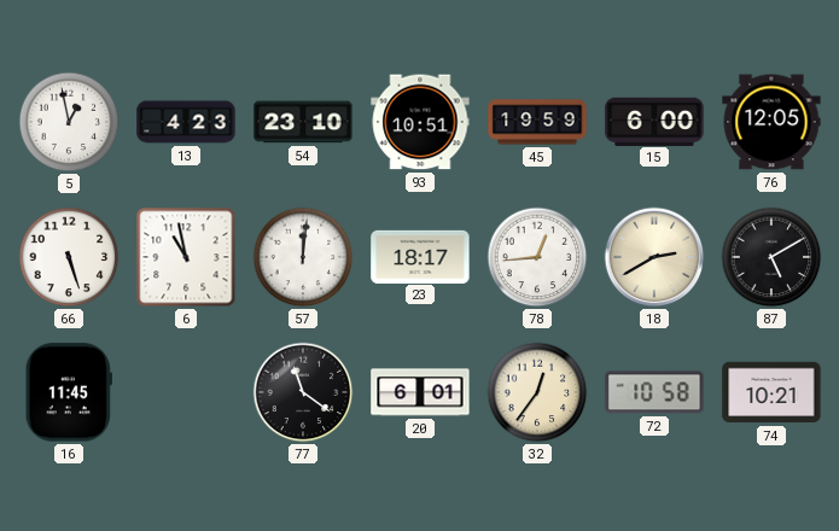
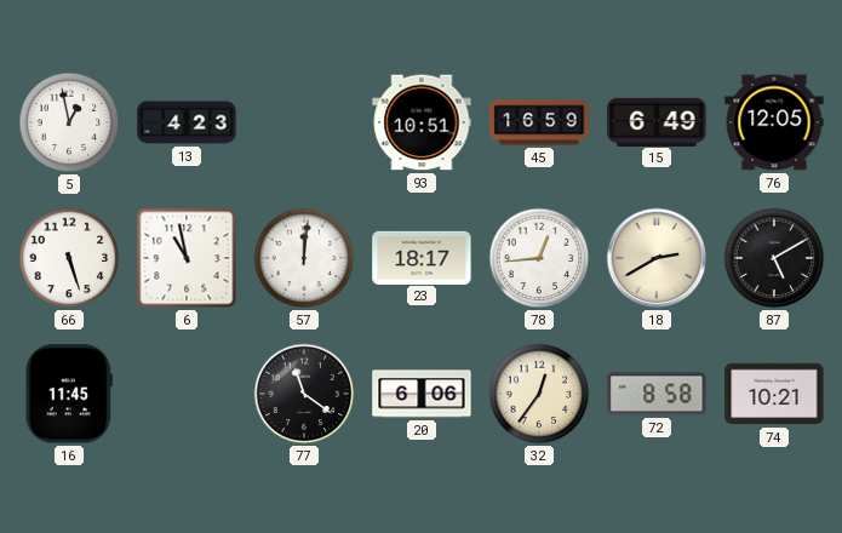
54: 23:10 -> none
45: 19:59 -> 16:59
15: 6:00 -> 6:49
20: 6:01 -> 6:06
72: 10:58 -> 8:58
